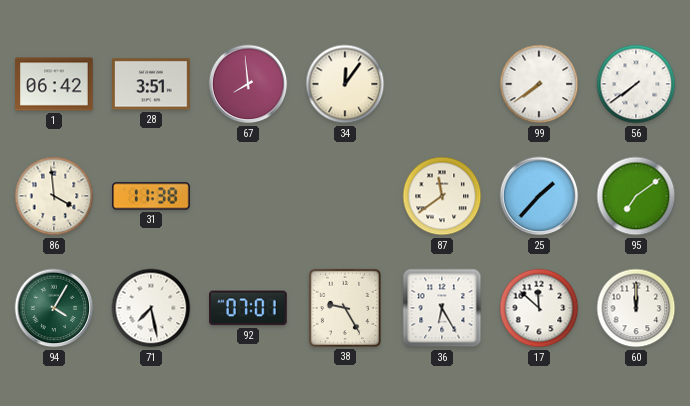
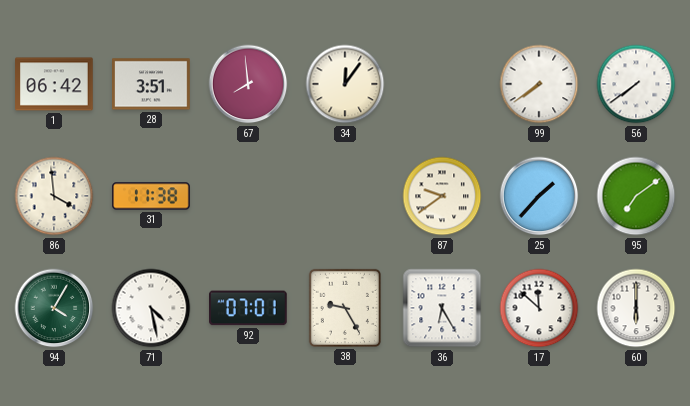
87: 11:39 -> 9:39
71: 7:28 -> 4:28
60: 12:00 -> 6:00
